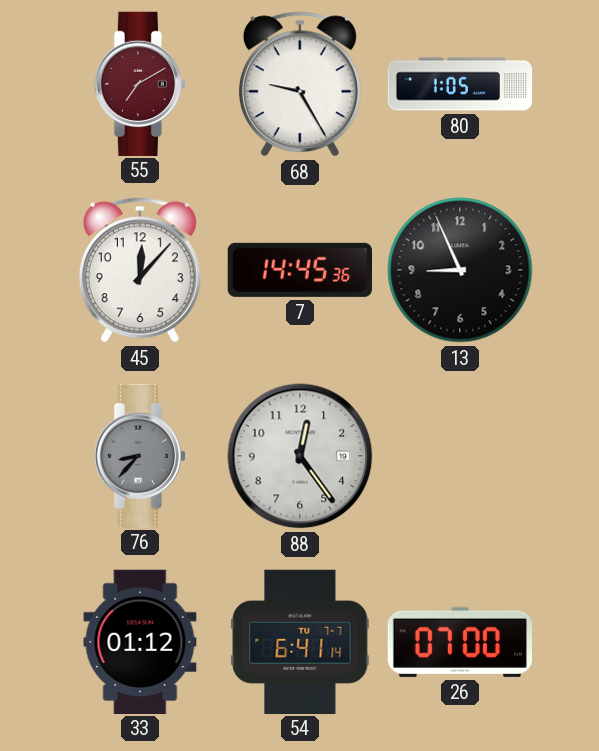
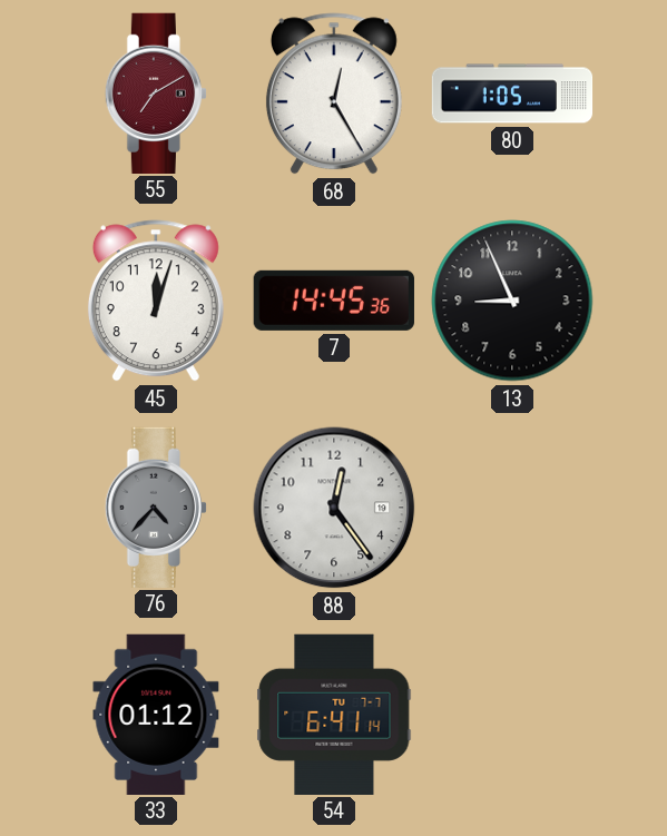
68: 9:25 -> 12:25
45: 12:07 -> 12:03
76: 8:37 -> 4:37
26: 07:00 -> none
